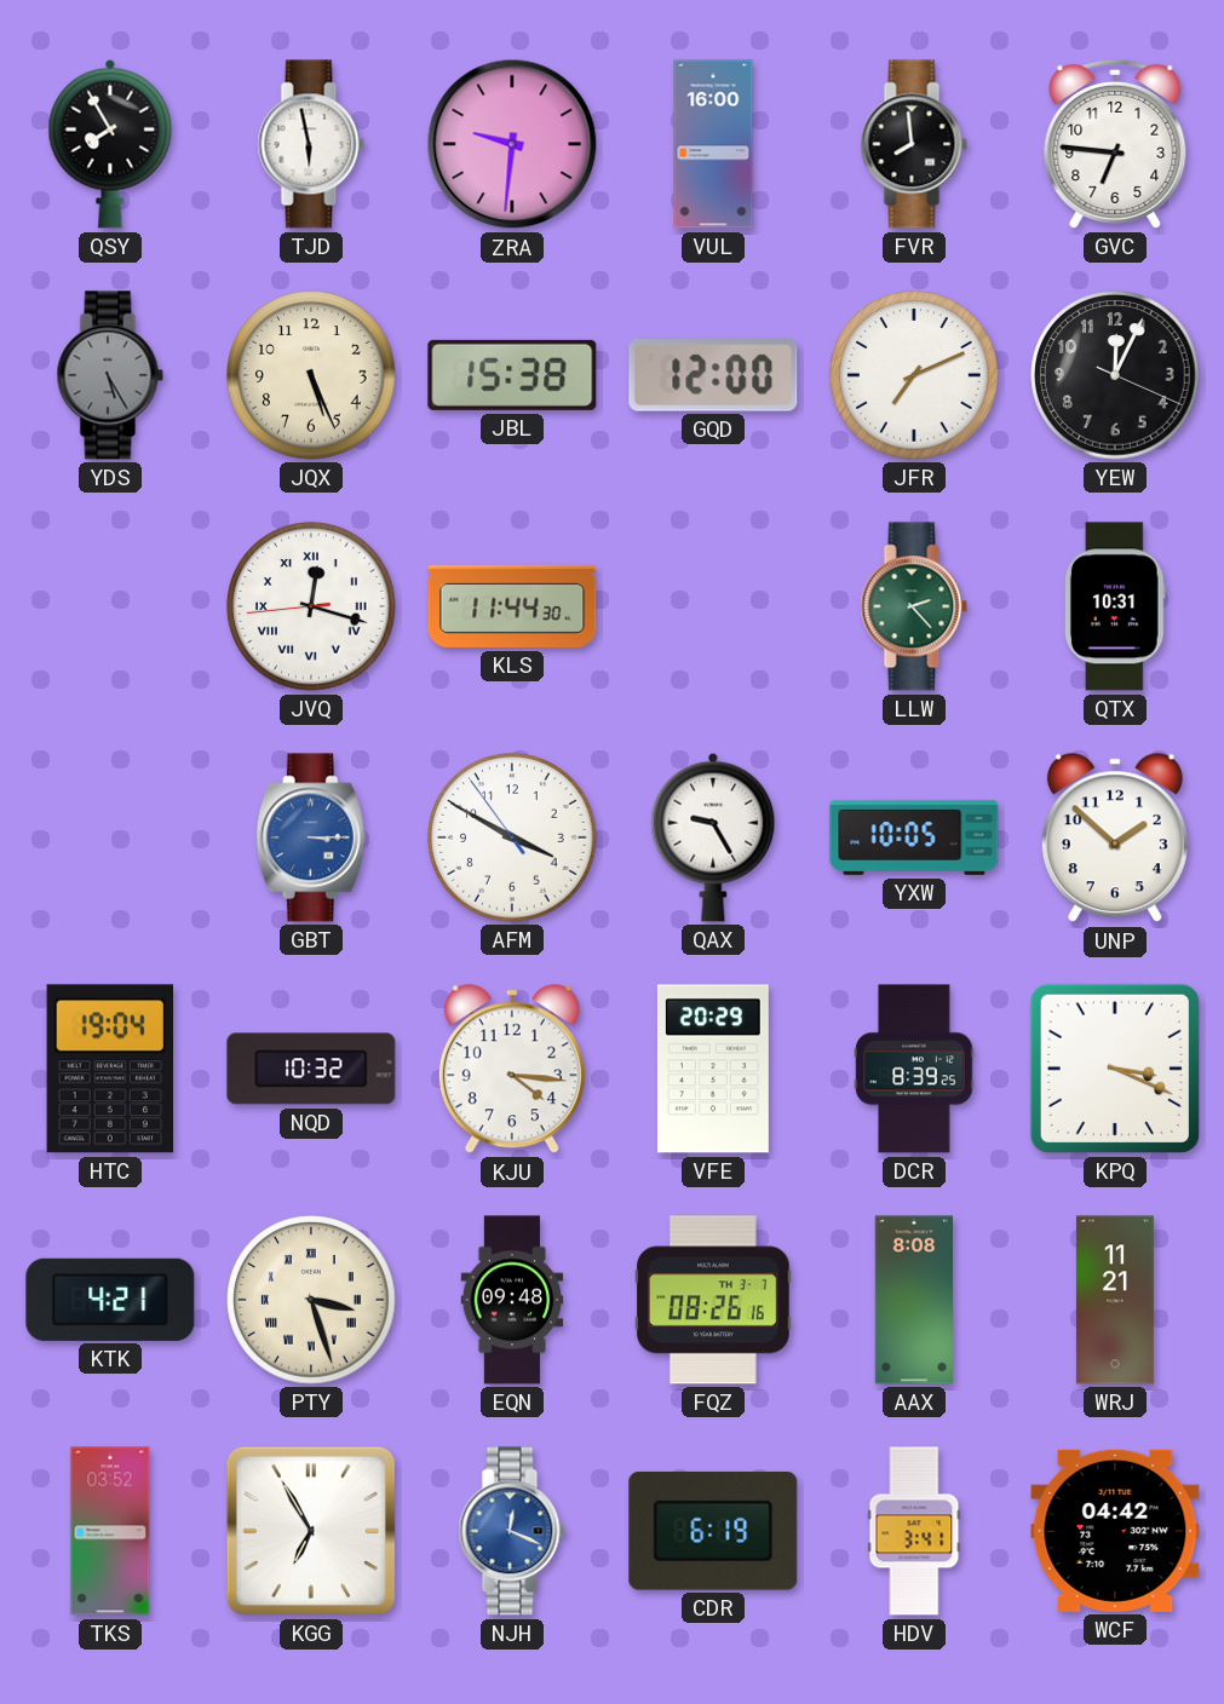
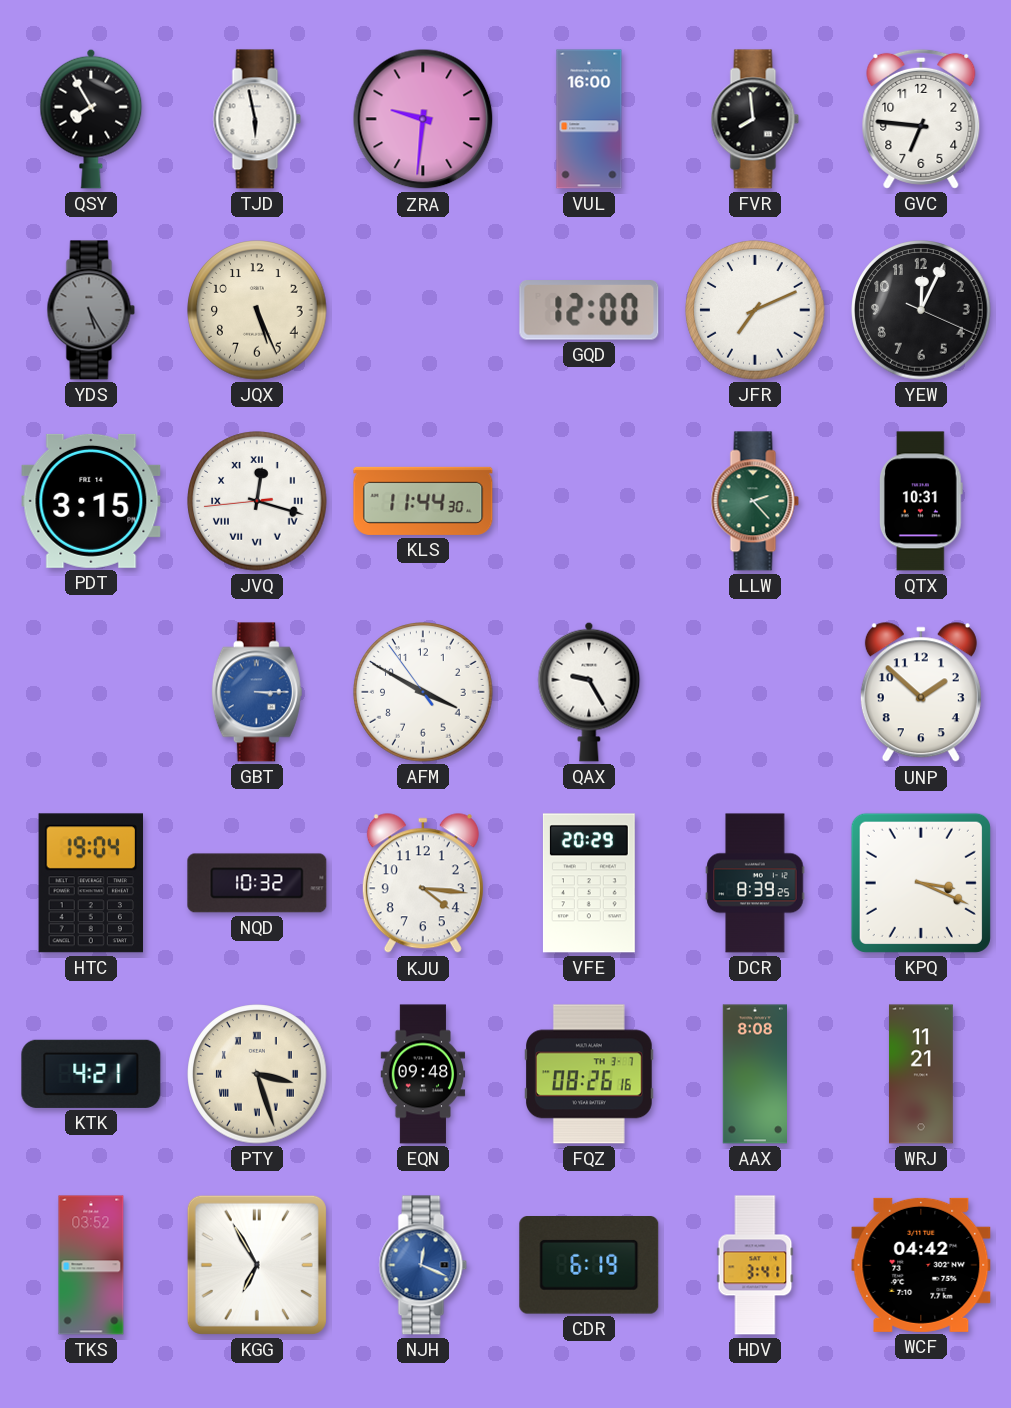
JBL: 15:38 -> none
PDT: none -> 3:15
YXW: 10:05 -> none
